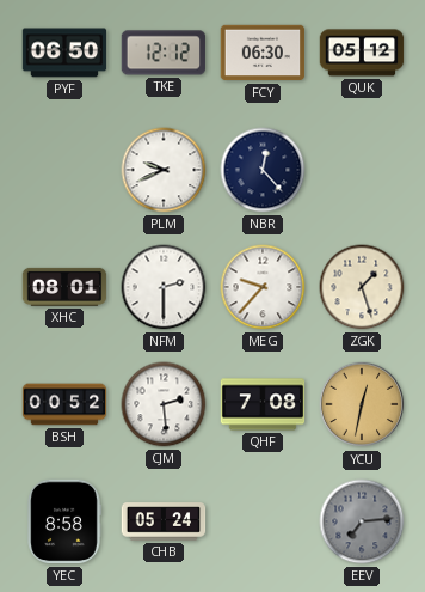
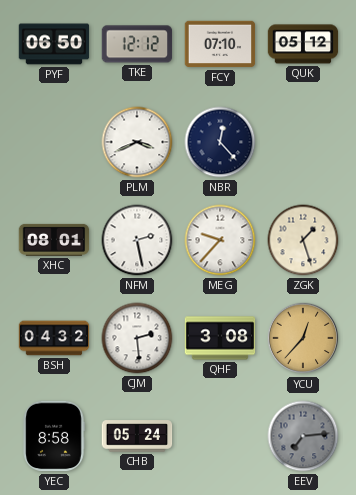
FCY: 06:30 -> 07:10
PLM: 9:41 -> 3:41
NFM: 2:30 -> 2:28
BSH: 00:52 -> 04:32
QHF: 7:08 -> 3:08
YCU: 12:32 -> 12:37
